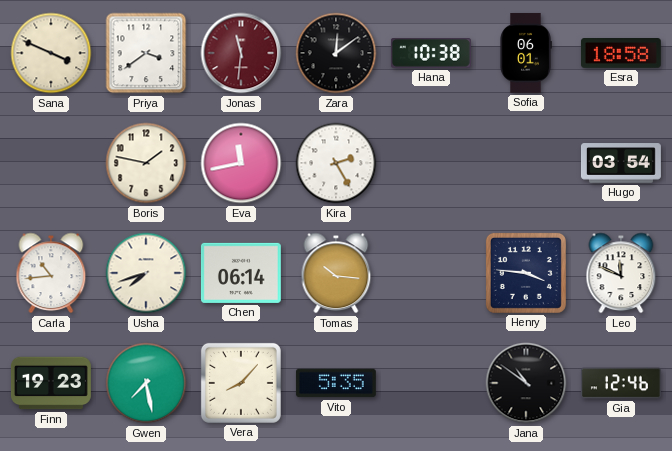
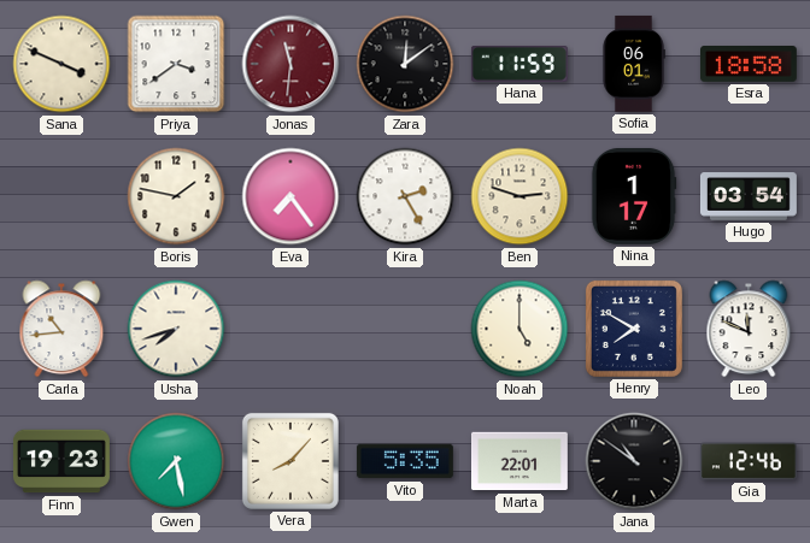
Hana: 10:38 -> 11:59
Eva: 11:43 -> 7:24
Ben: none -> 2:48
Nina: none -> 1:17
Chen: 06:14 -> none
Tomas: 10:16 -> none
Noah: none -> 5:00
Henry: 3:46 -> 7:50
Marta: none -> 22:01
